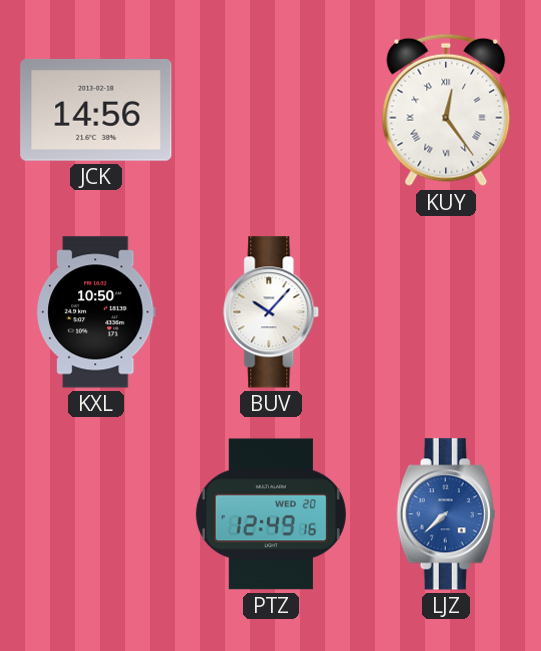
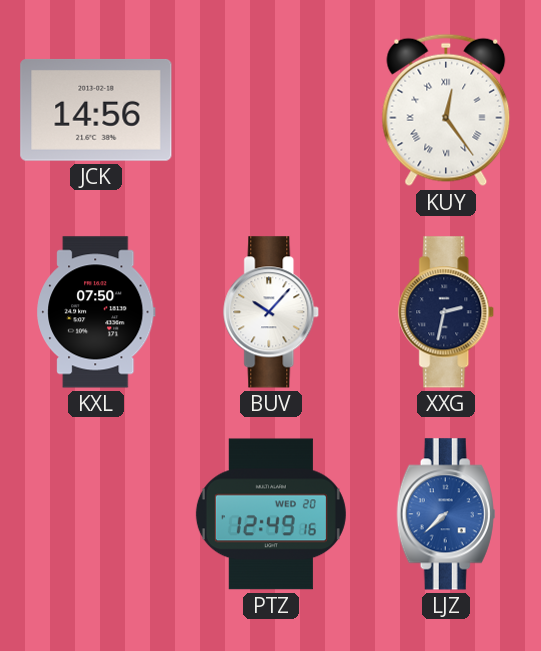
KXL: 10:50 -> 07:50
XXG: none -> 2:32
